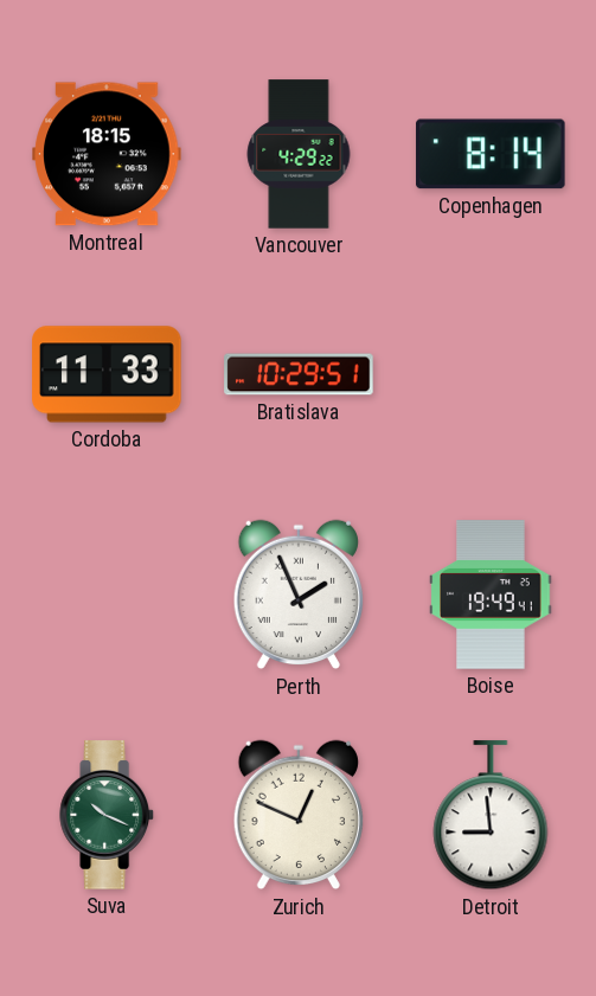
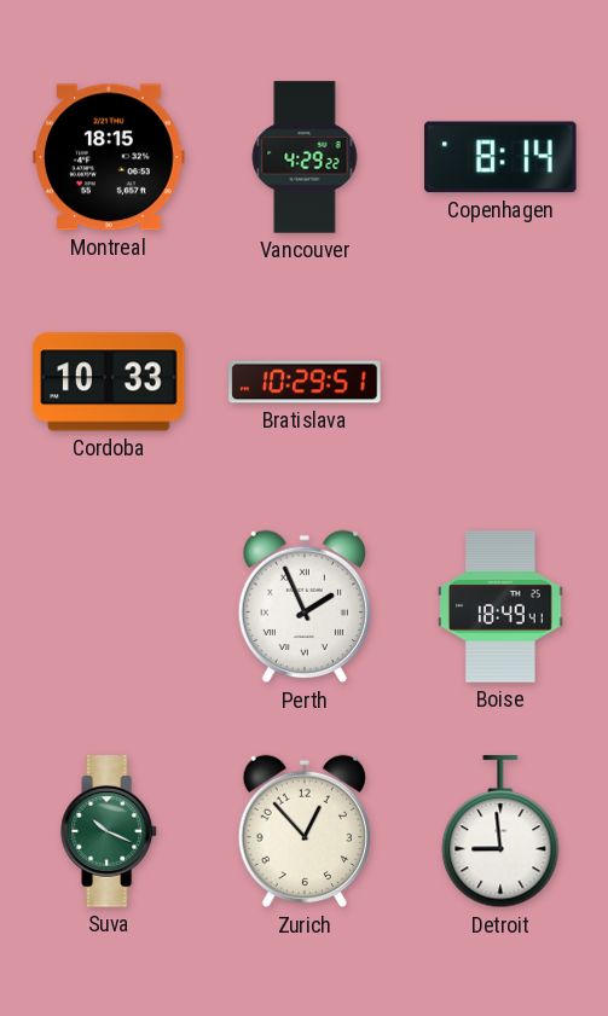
Cordoba: 11:33 -> 10:33
Boise: 19:49 -> 18:49
Zurich: 12:49 -> 12:53
